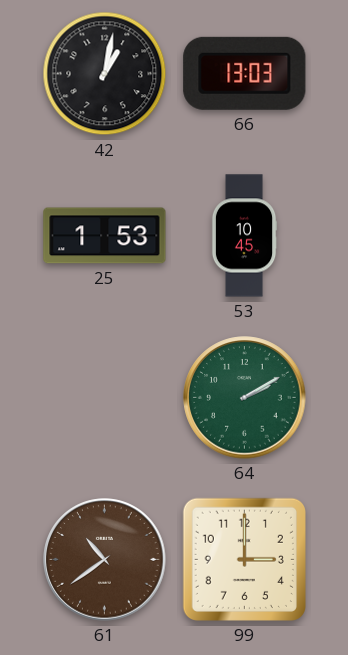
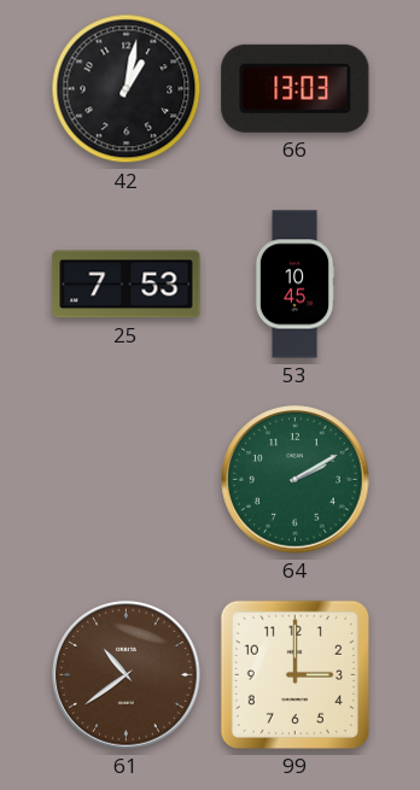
25: 1:53 -> 7:53
